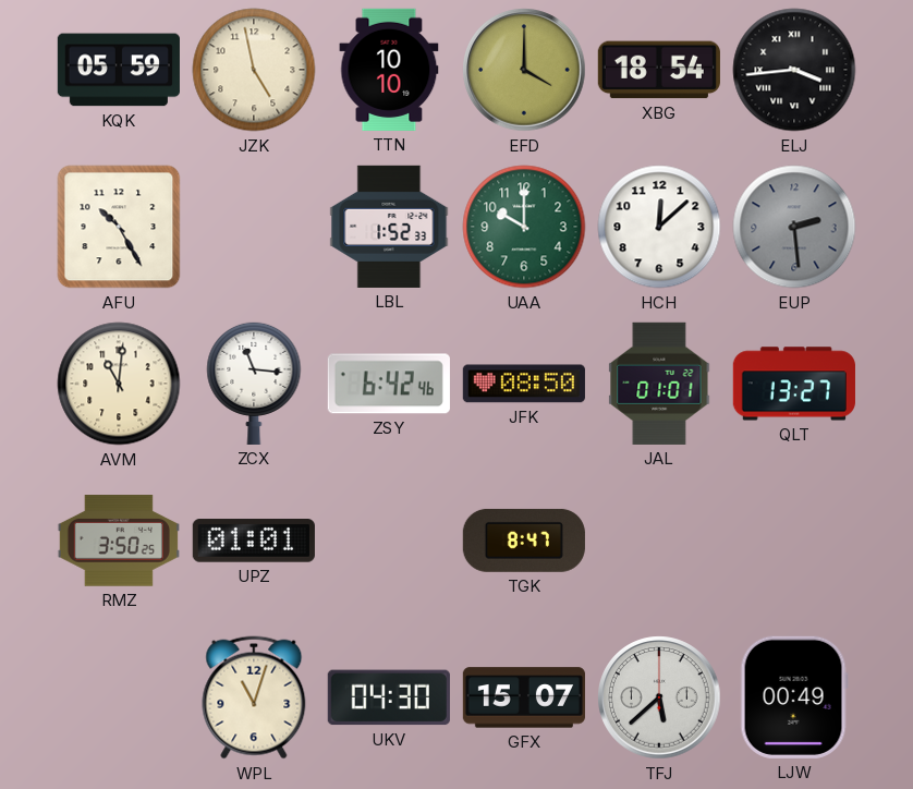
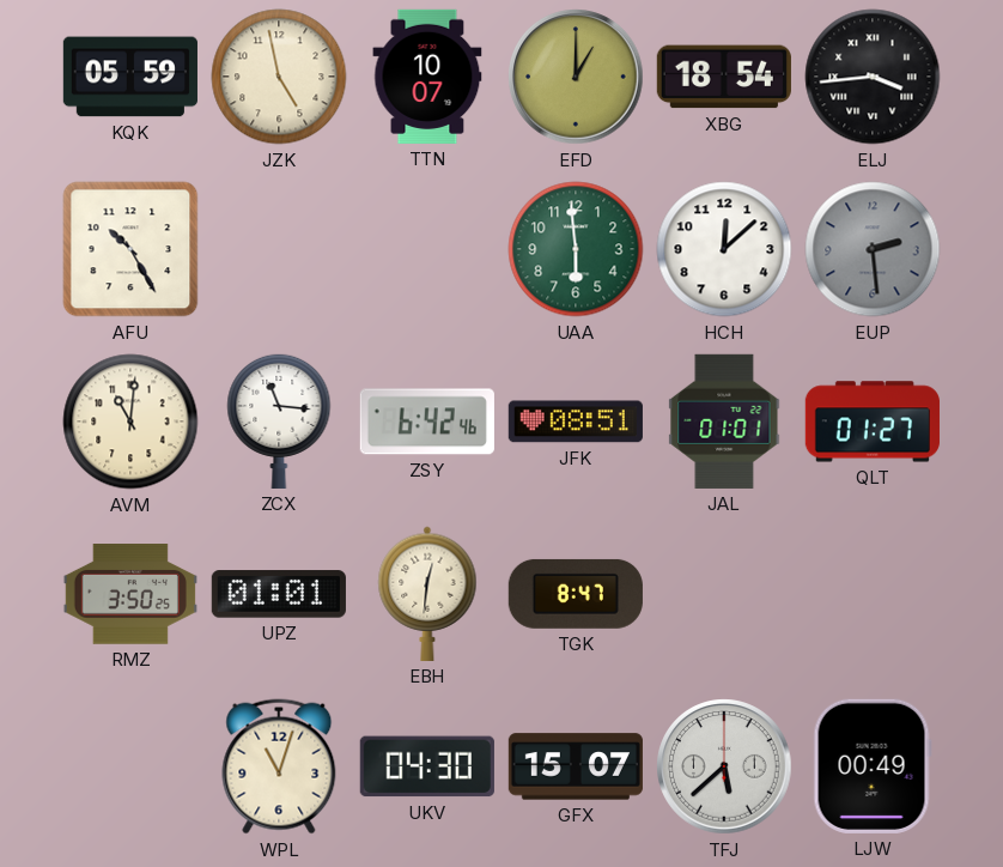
TTN: 10:10 -> 10:07
EFD: 4:00 -> 1:00
LBL: 1:52 -> none
UAA: 10:00 -> 5:59
JFK: 08:50 -> 08:51
QLT: 13:27 -> 01:27
EBH: none -> 12:31
